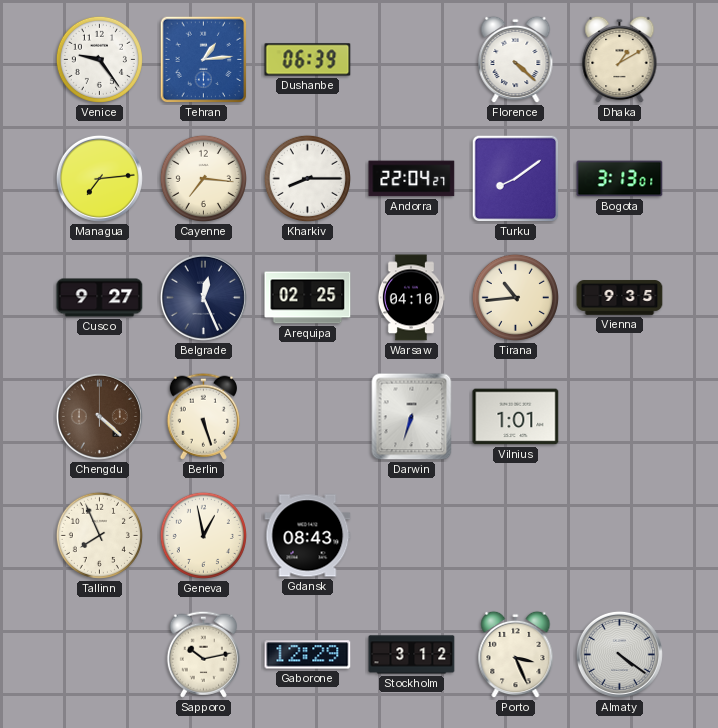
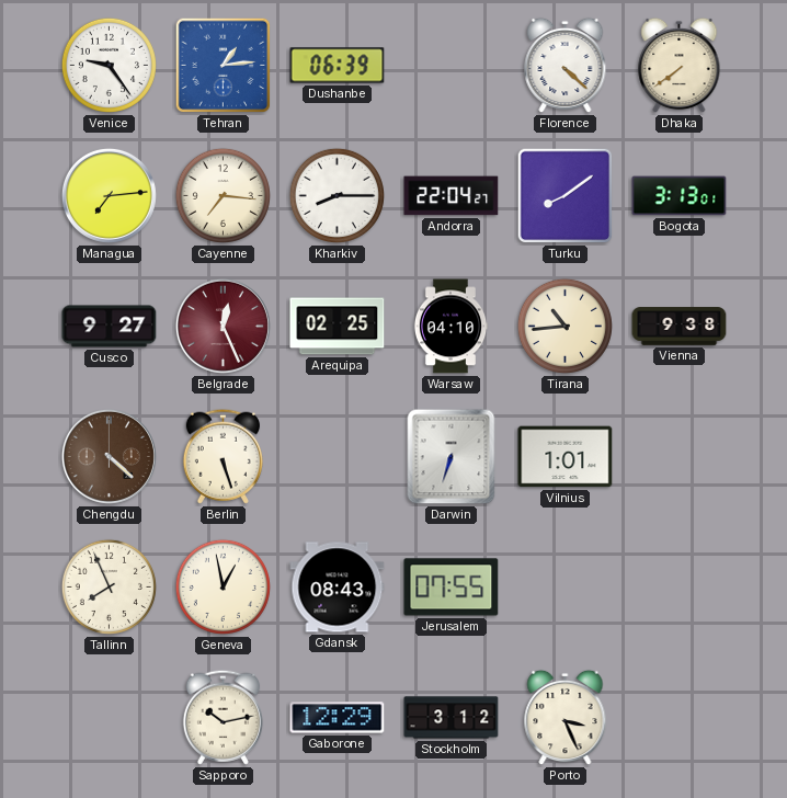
Dhaka: 1:10 -> 7:39
Belgrade dial: navy -> burgundy
Vienna: 9:35 -> 9:38
Jerusalem: none -> 07:55
Almaty: 4:21 -> none
